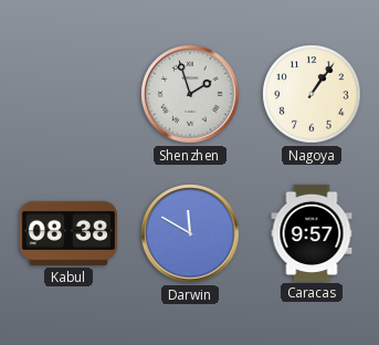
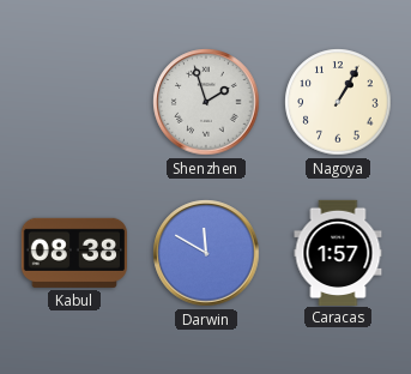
Nagoya: 1:06 -> 1:05
Caracas: 9:57 -> 1:57
